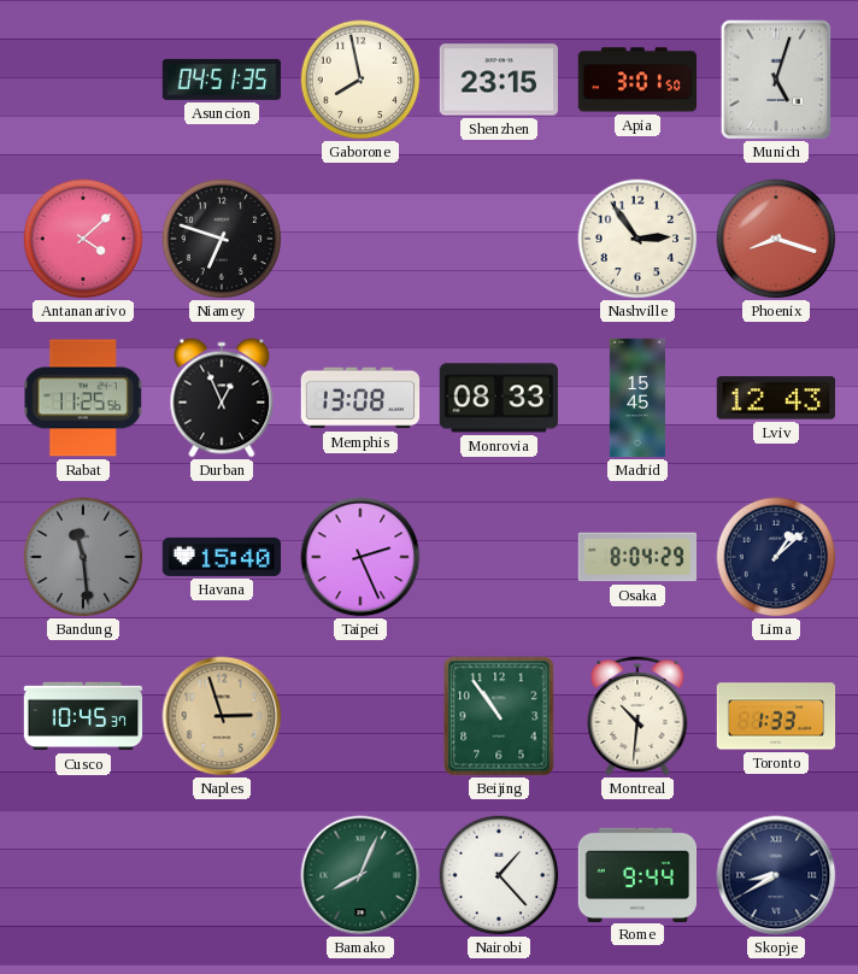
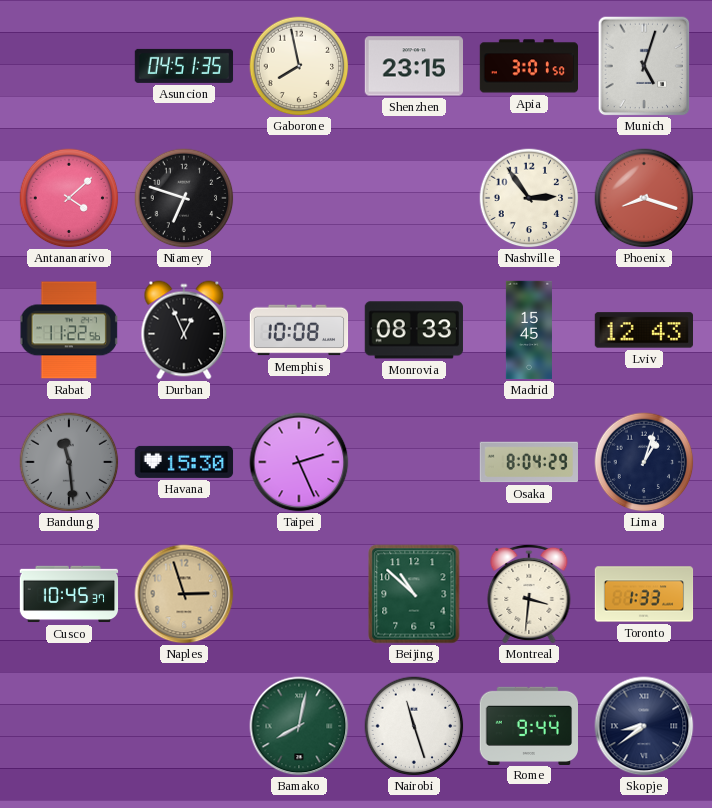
Rabat: 11:25 -> 11:22
Memphis: 13:08 -> 10:08
Havana: 15:40 -> 15:30
Lima: 1:08 -> 1:03
Beijing: 10:54 -> 10:52
Montreal: 10:31 -> 3:31
Bamako: 8:04 -> 8:02
Nairobi: 1:23 -> 11:27
Skopje: 8:40 -> 8:39
